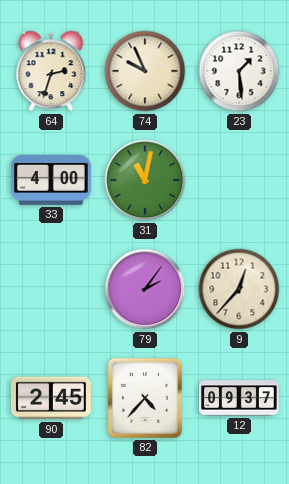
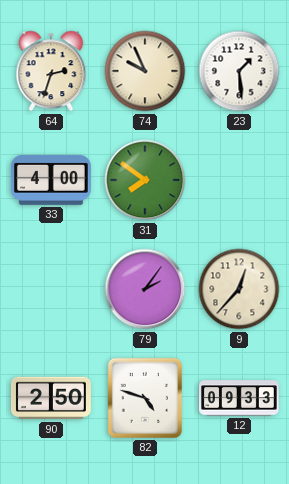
31: 11:02 -> 7:51
90: 2:45 -> 2:50
82: 4:37 -> 4:48
12: 09:37 -> 09:33
